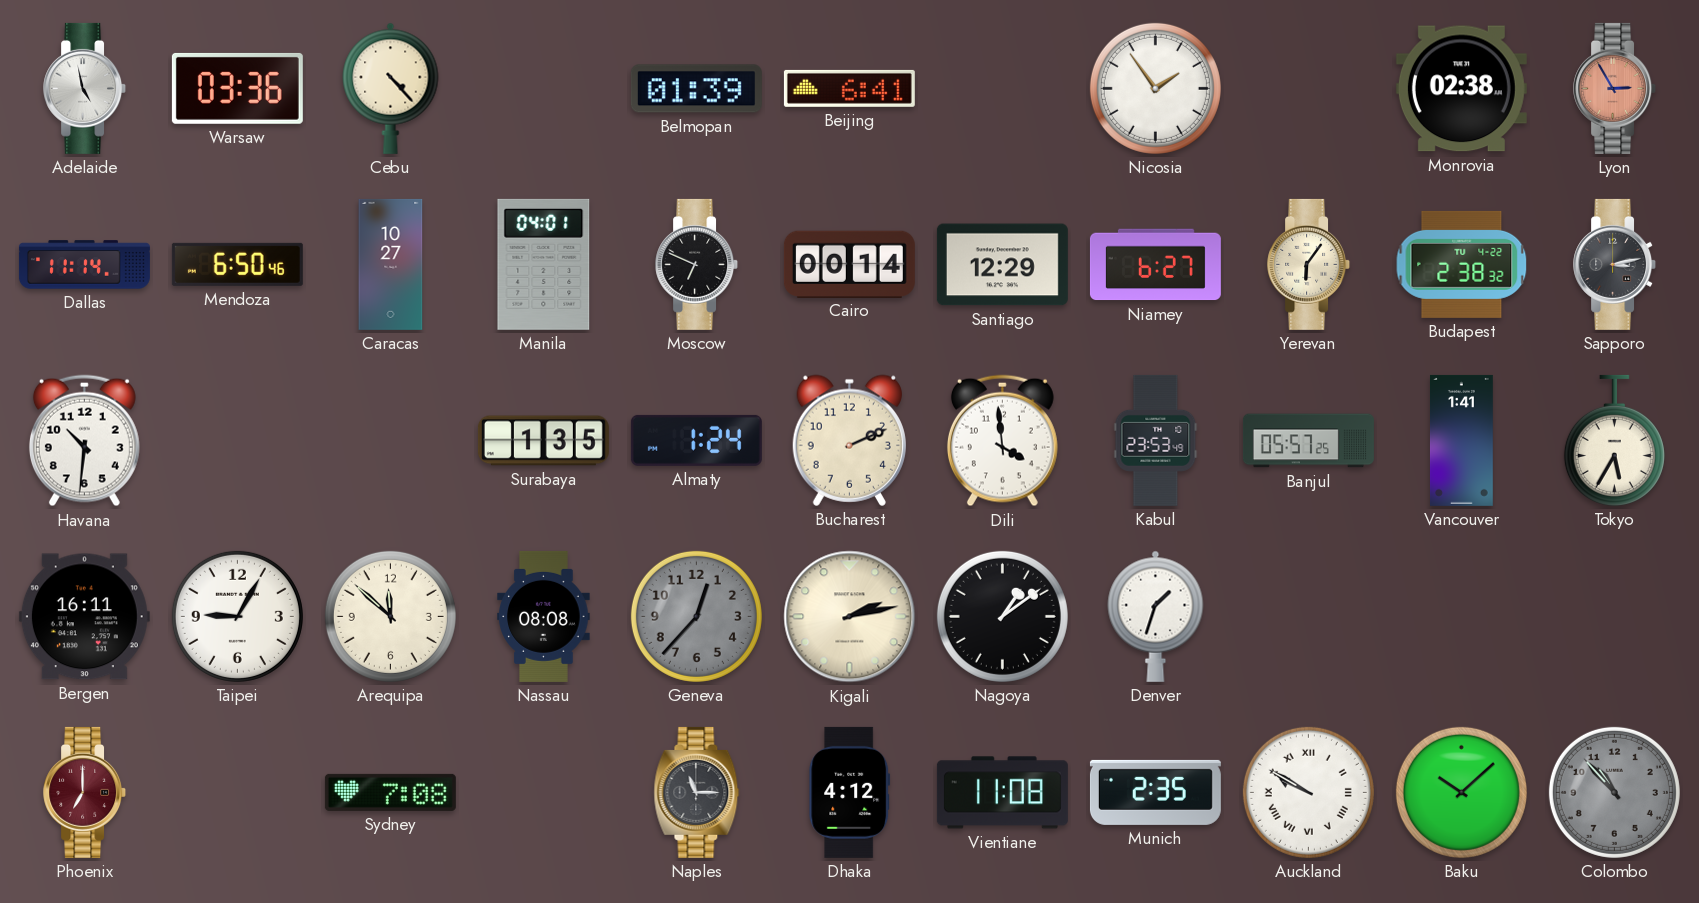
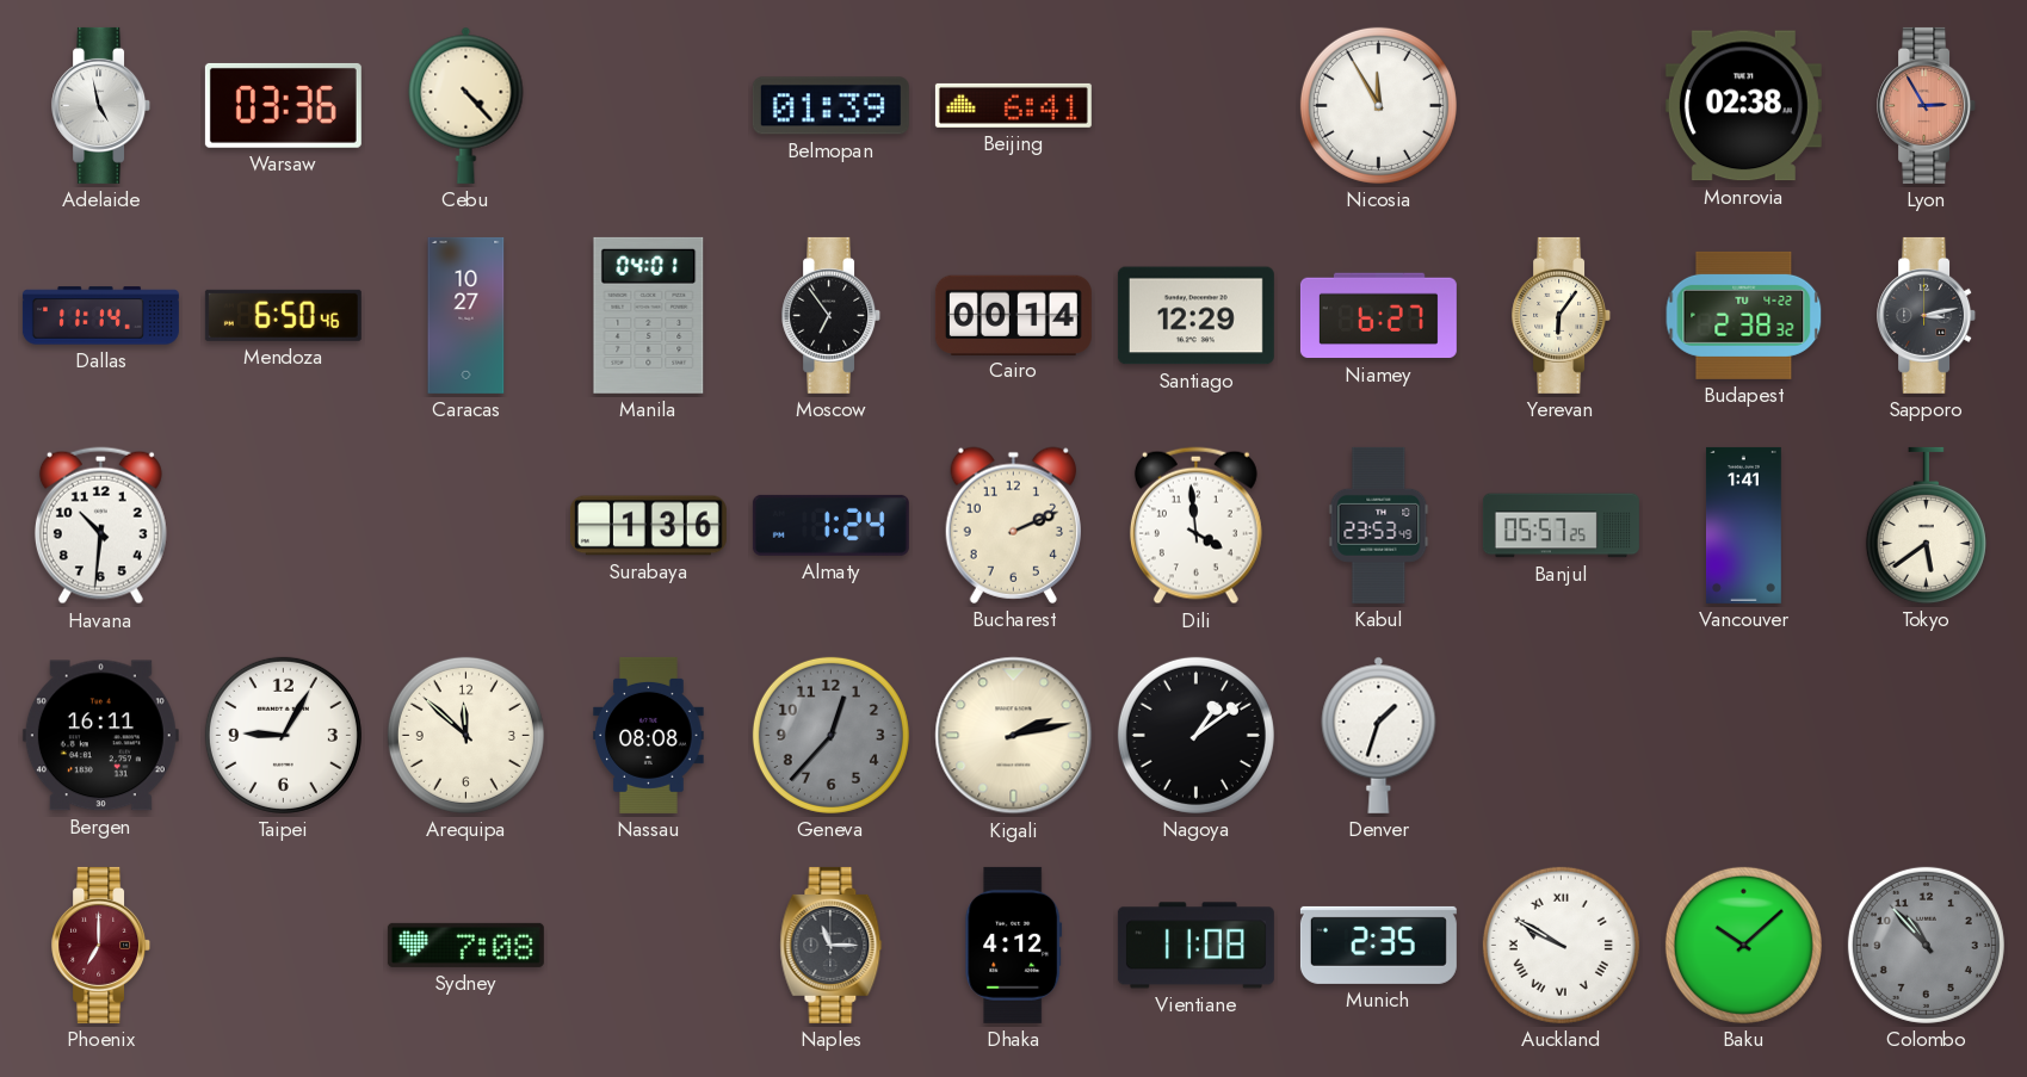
Nicosia: 1:54 -> 11:55
Moscow: 6:49 -> 6:54
Surabaya: 1:35 -> 1:36
Tokyo: 5:35 -> 5:39
